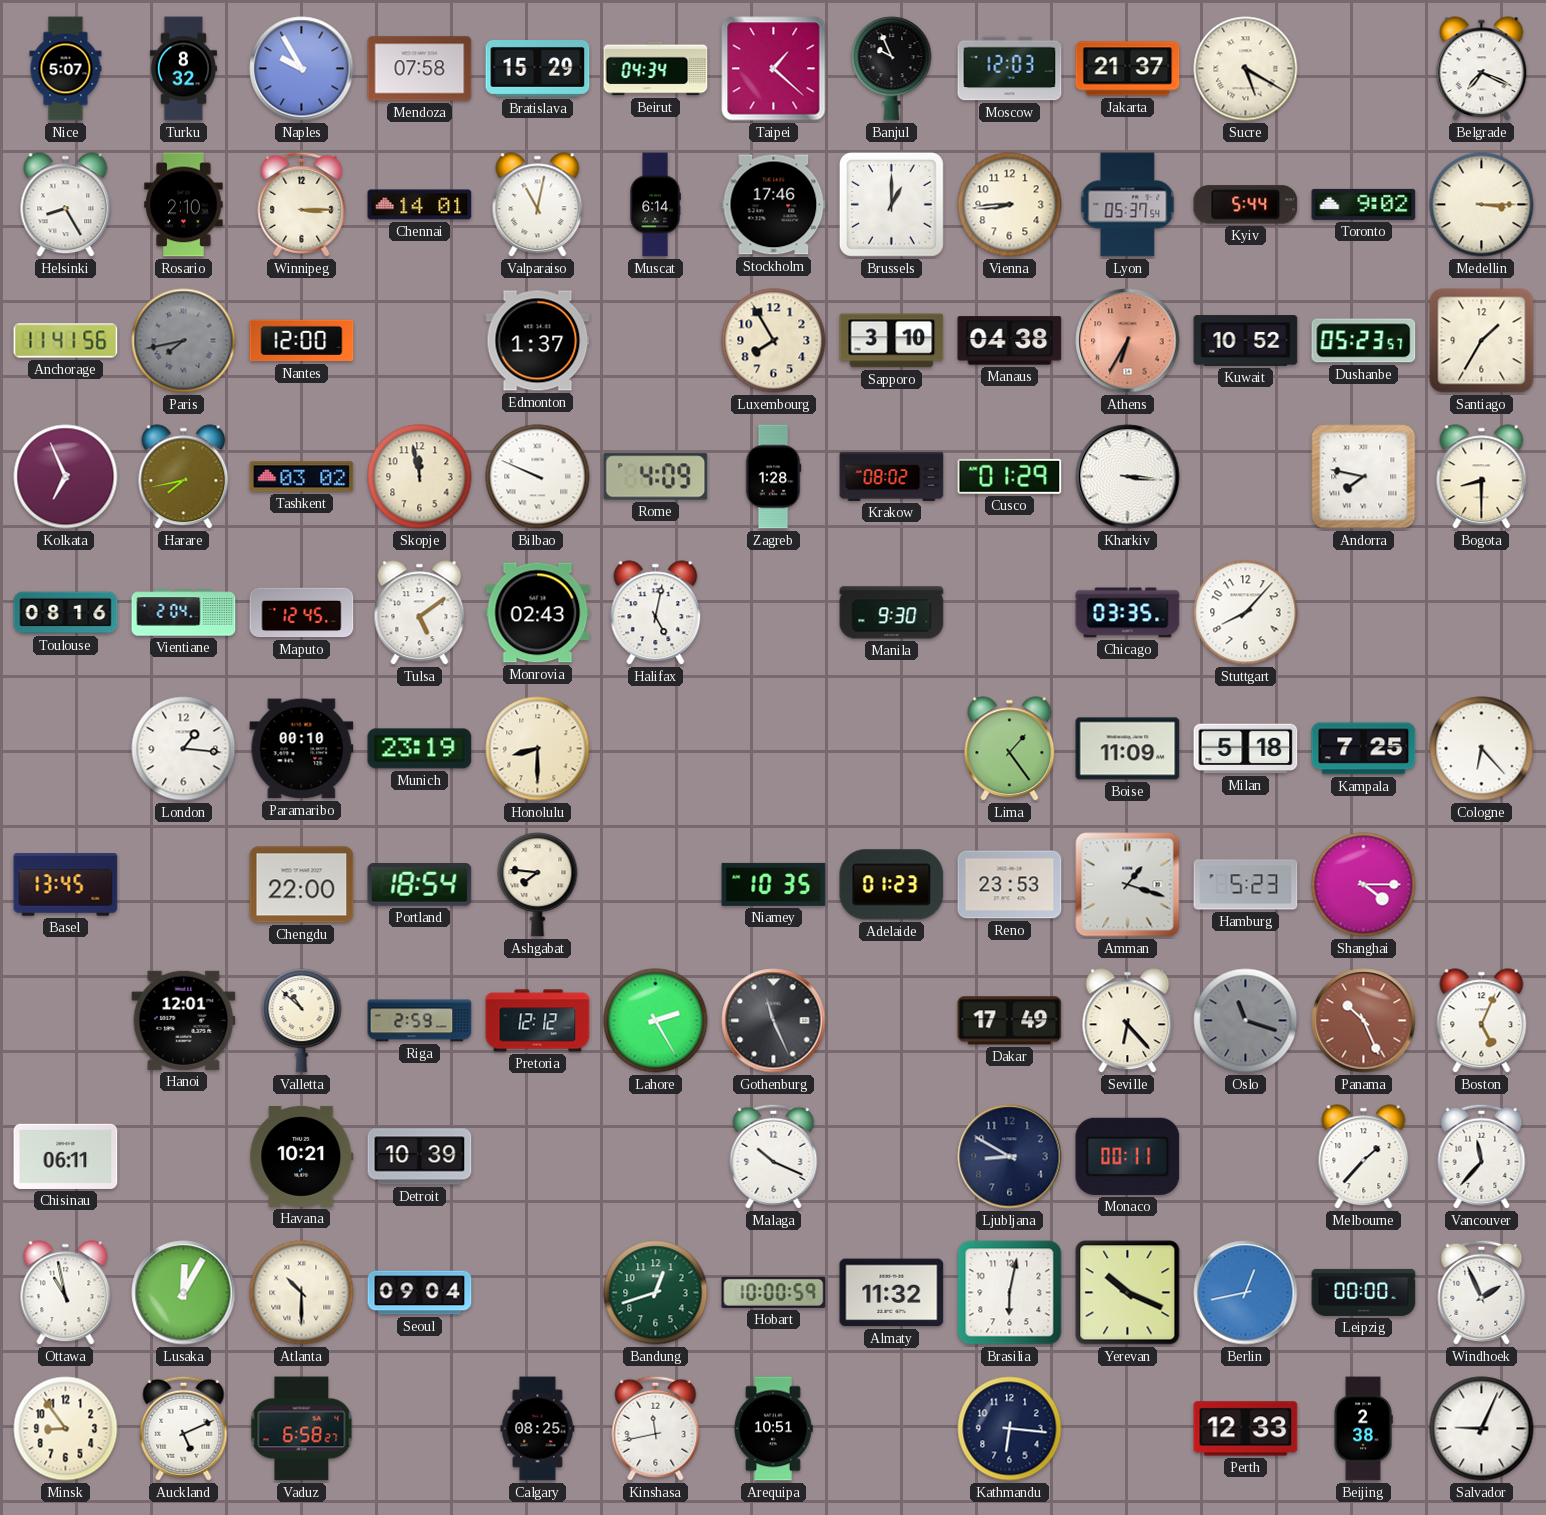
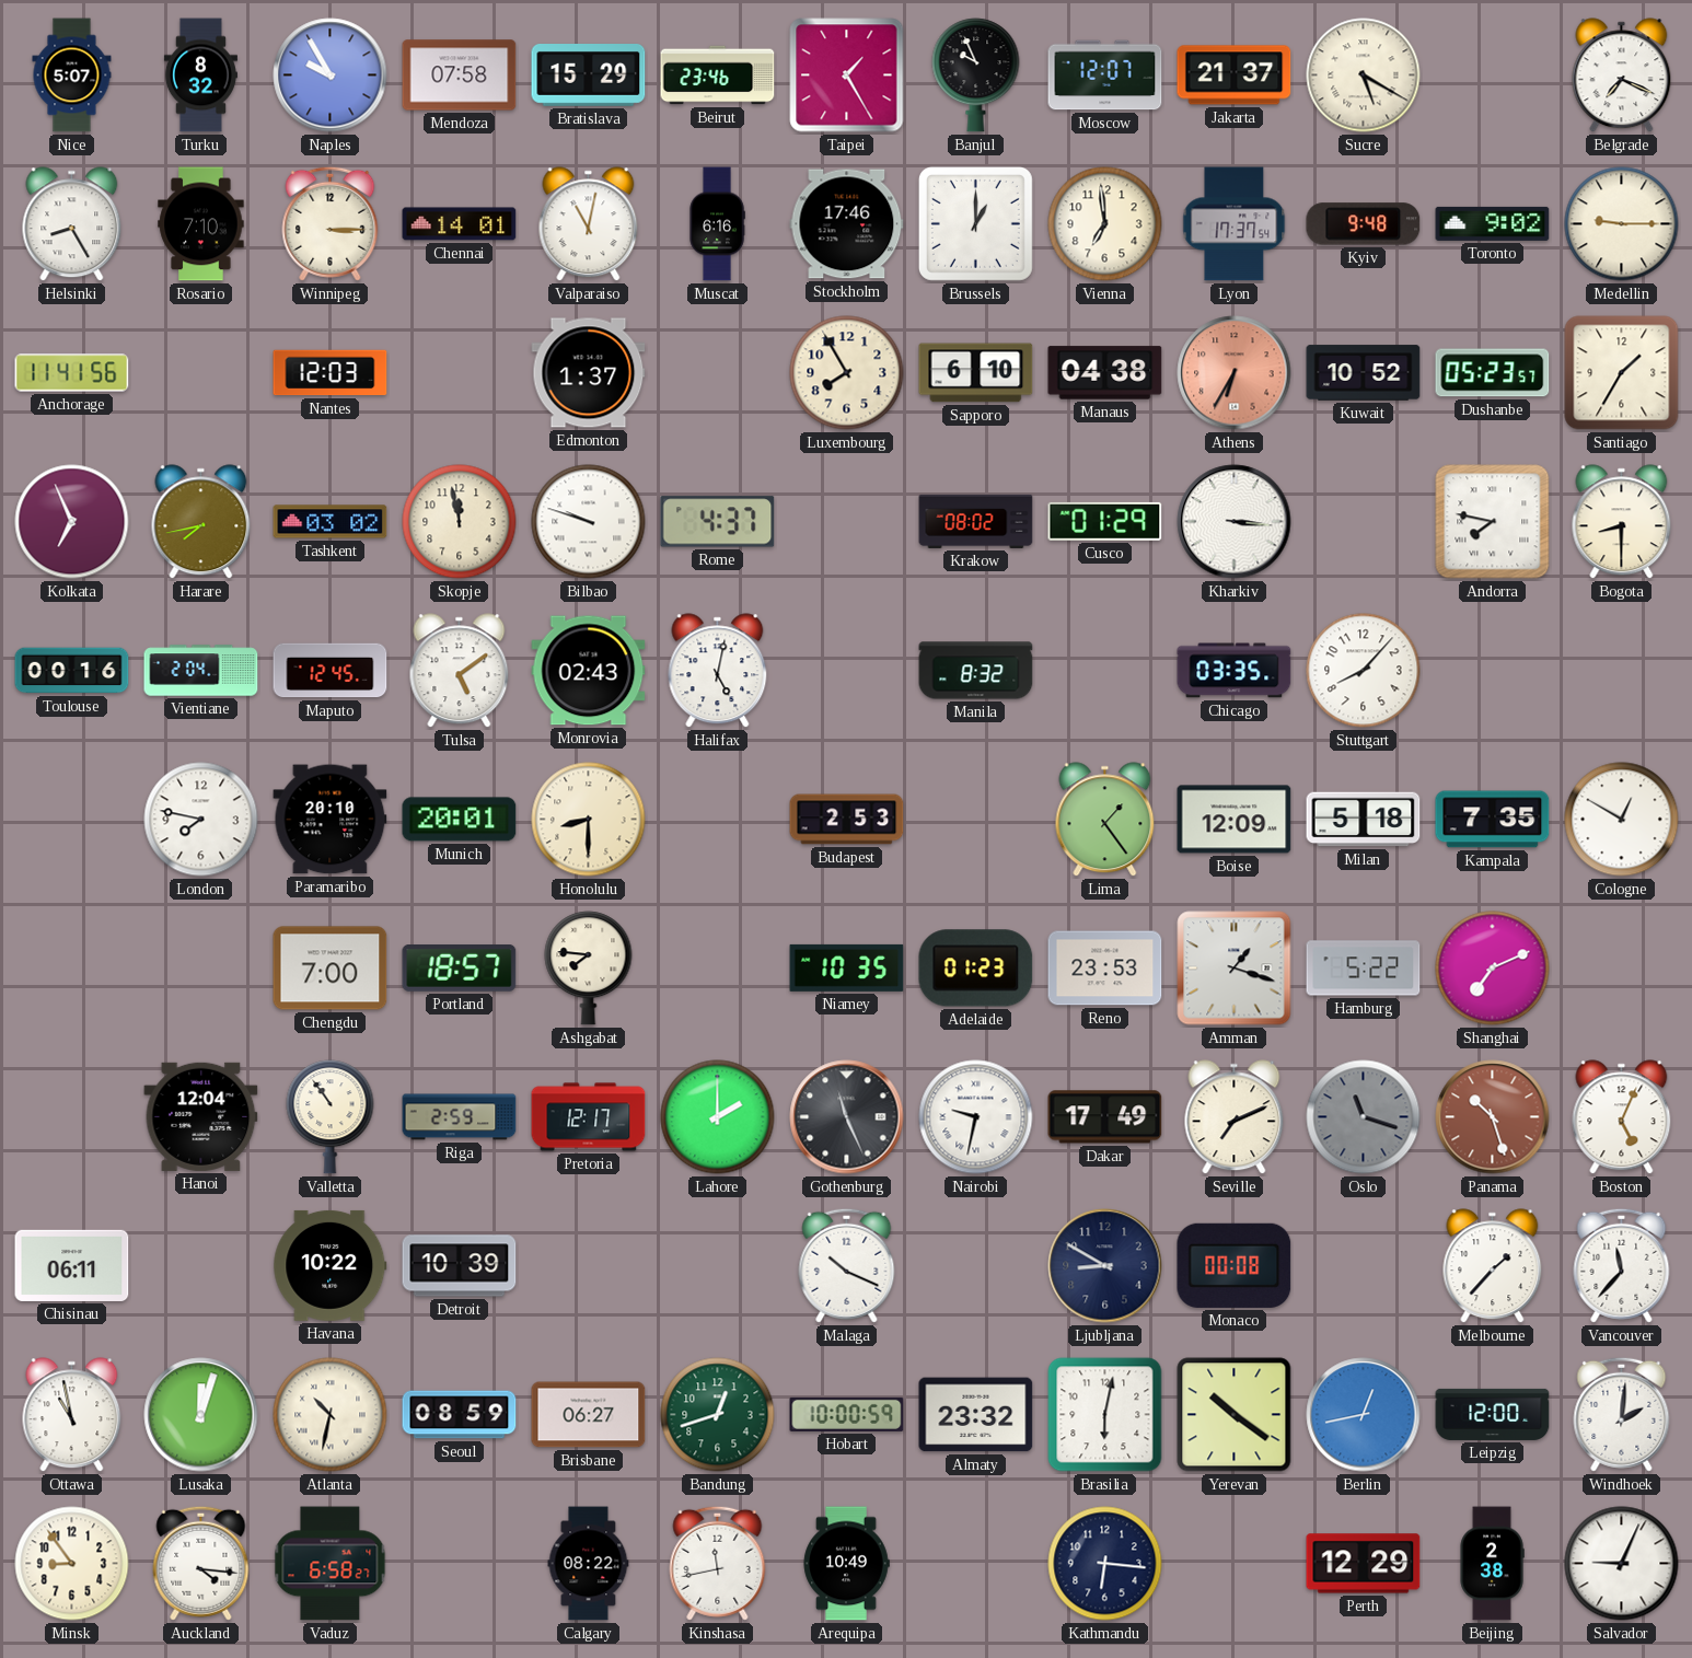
Beirut: 04:34 -> 23:46
Taipei: 1:22 -> 1:25
Moscow: 12:03 -> 12:07
Rosario: 2:10 -> 7:10
Muscat: 6:14 -> 6:16
Vienna: 8:44 -> 6:59
Lyon: 05:37 -> 17:37
Kyiv: 5:44 -> 9:48
Medellin: 3:15 -> 9:15
Paris: 7:43 -> none
Nantes: 12:00 -> 12:03
Sapporo: 3:10 -> 6:10
Bilbao: 9:49 -> 9:48
Rome: 4:09 -> 4:37
Zagreb: 1:28 -> none
Toulouse: 08:16 -> 00:16
Manila: 9:30 -> 8:32
London: 1:16 -> 7:47
Paramaribo: 00:10 -> 20:10
Munich: 23:19 -> 20:01
Budapest: none -> 2:53
Boise: 11:09 -> 12:09
Kampala: 7:25 -> 7:35
Cologne: 6:23 -> 12:50
Basel: 13:45 -> none
Chengdu: 22:00 -> 7:00
Portland: 18:54 -> 18:57
Hamburg: 5:23 -> 5:22
Shanghai: 4:15 -> 7:11
Hanoi: 12:01 -> 12:04
Valletta: 10:52 -> 10:54
Pretoria: 12:12 -> 12:17
Lahore: 2:25 -> 2:00
Nairobi: none -> 9:32
Seville: 6:23 -> 7:11
Panama: 10:26 -> 10:27
Havana: 10:21 -> 10:22
Monaco: 00:11 -> 00:08
Lusaka: 12:05 -> 12:03
Atlanta: 10:30 -> 10:32
Seoul: 09:04 -> 08:59
Brisbane: none -> 06:27
Almaty: 11:32 -> 23:32
Yerevan: 10:19 -> 10:21
Leipzig: 00:00 -> 12:00
Windhoek: 1:56 -> 2:01
Auckland: 5:11 -> 4:16
Calgary: 08:25 -> 08:22
Arequipa: 10:51 -> 10:49
Perth: 12:33 -> 12:29
